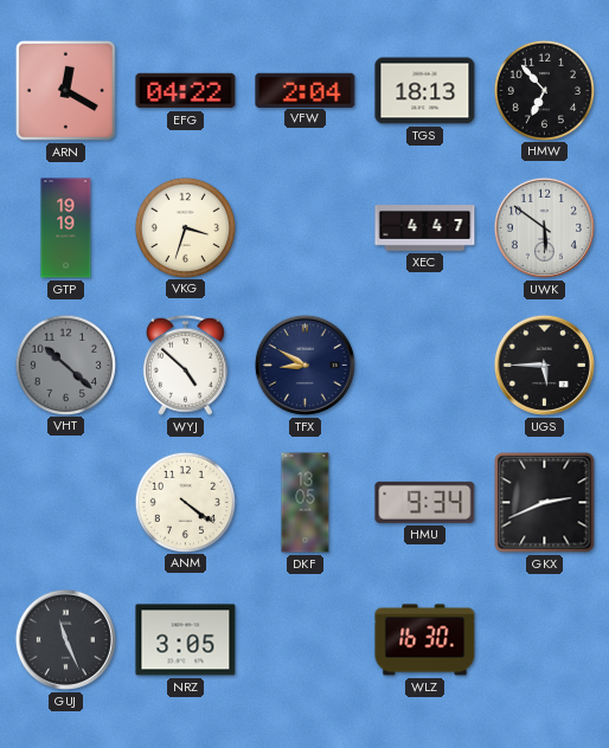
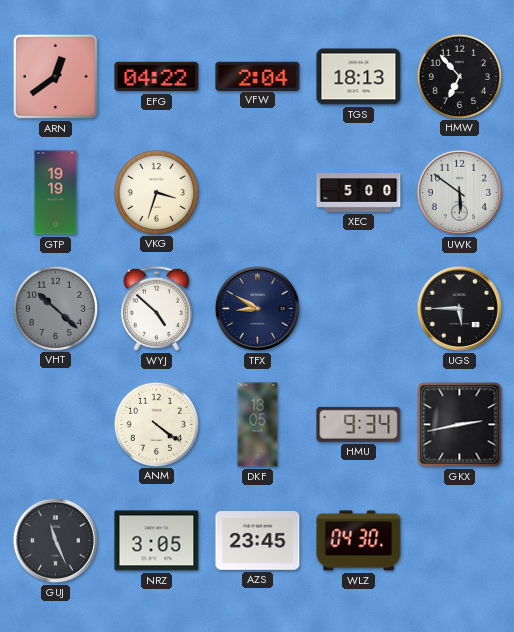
ARN: 12:20 -> 12:39
XEC: 4:47 -> 5:00
GKX: 2:41 -> 2:43
AZS: none -> 23:45
WLZ: 16:30 -> 04:30
